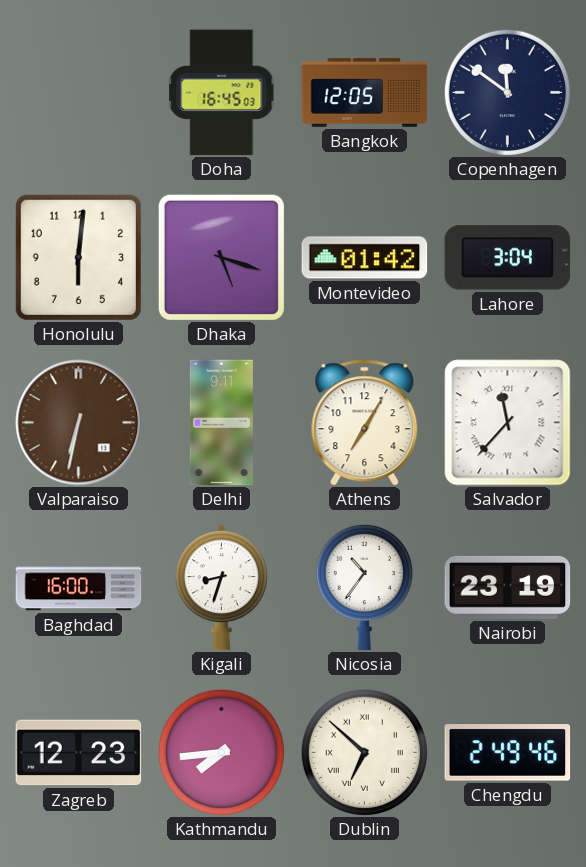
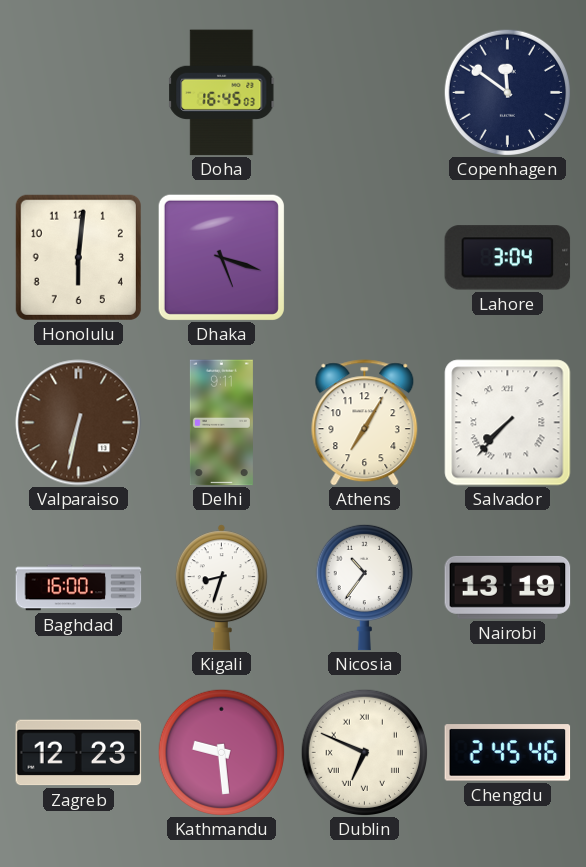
Bangkok: 12:05 -> none
Montevideo: 01:42 -> none
Salvador: 11:37 -> 7:37
Nairobi: 23:19 -> 13:19
Kathmandu: 7:44 -> 9:29
Dublin: 6:52 -> 6:49
Chengdu: 2:49 -> 2:45
